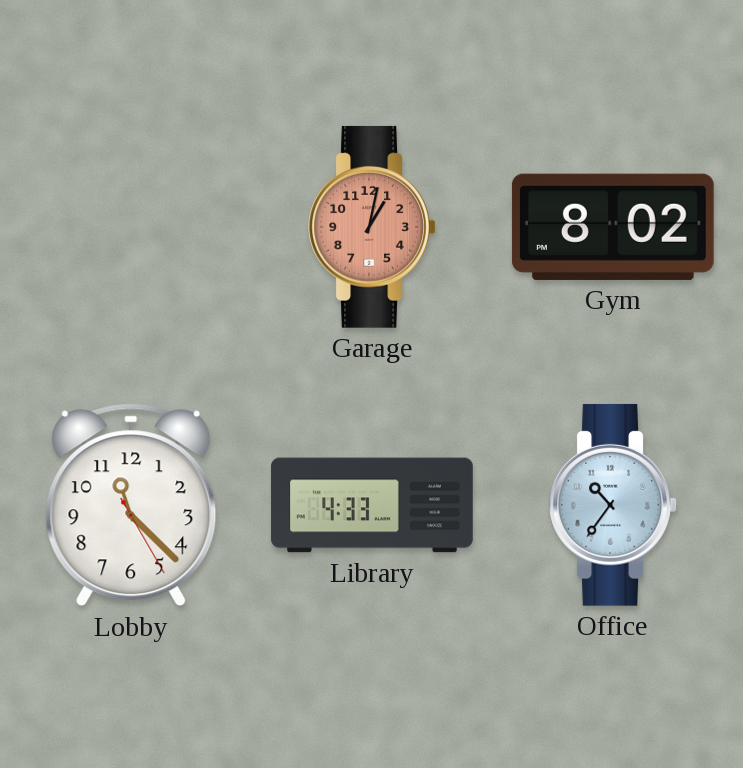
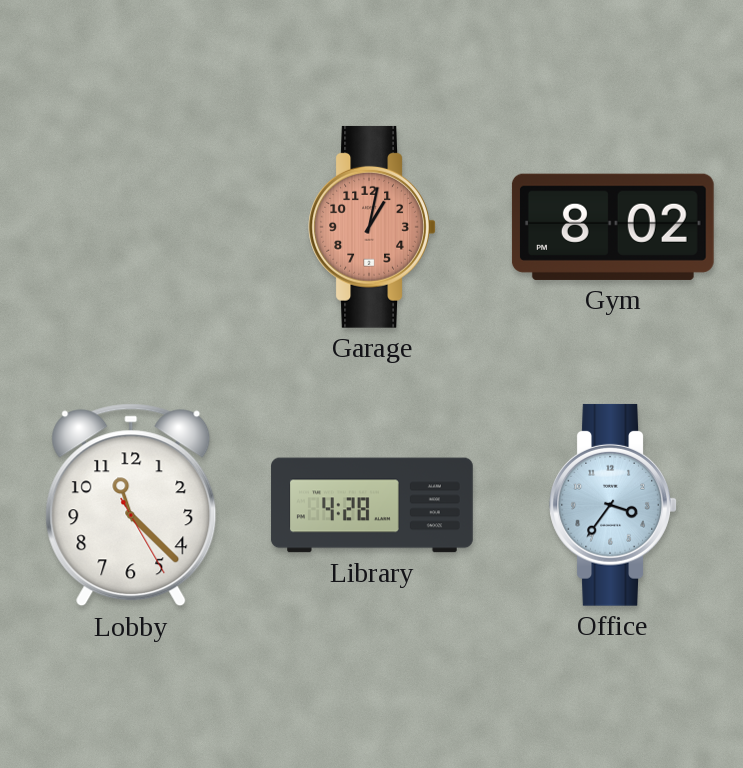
Library: 4:33 -> 4:28
Office: 10:36 -> 3:36
